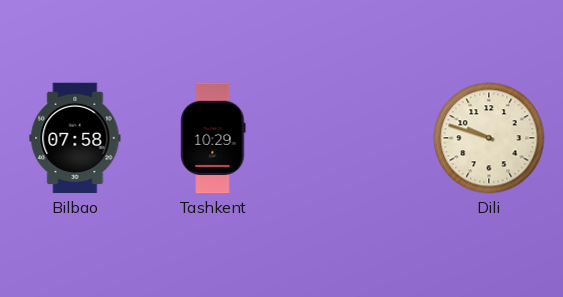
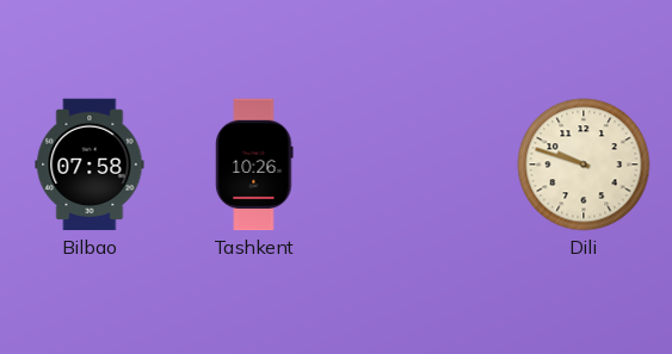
Tashkent: 10:29 -> 10:26
